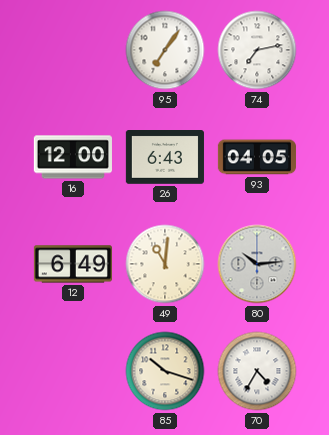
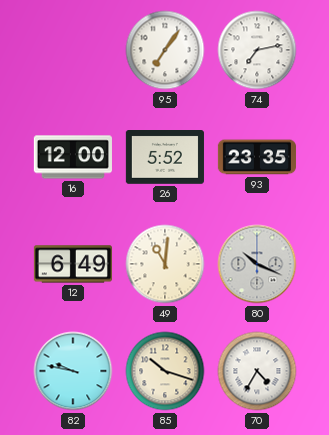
26: 6:43 -> 5:52
93: 04:05 -> 23:35
80: 10:14 -> 10:19
82: none -> 9:47
